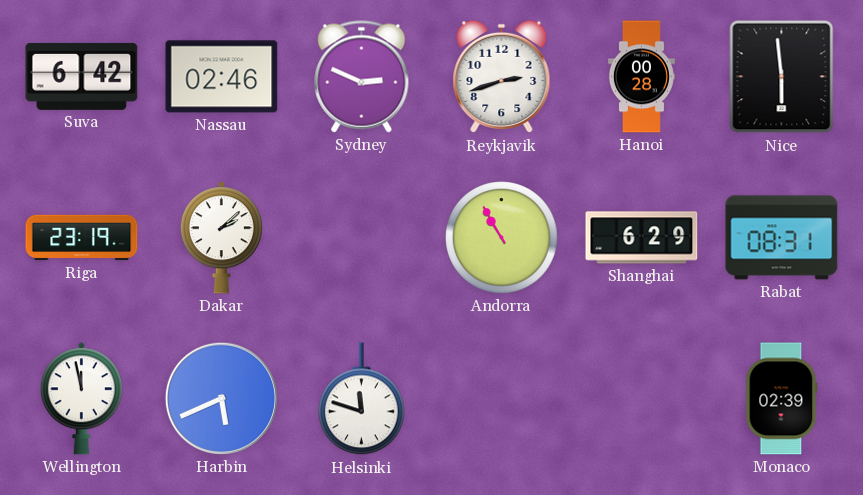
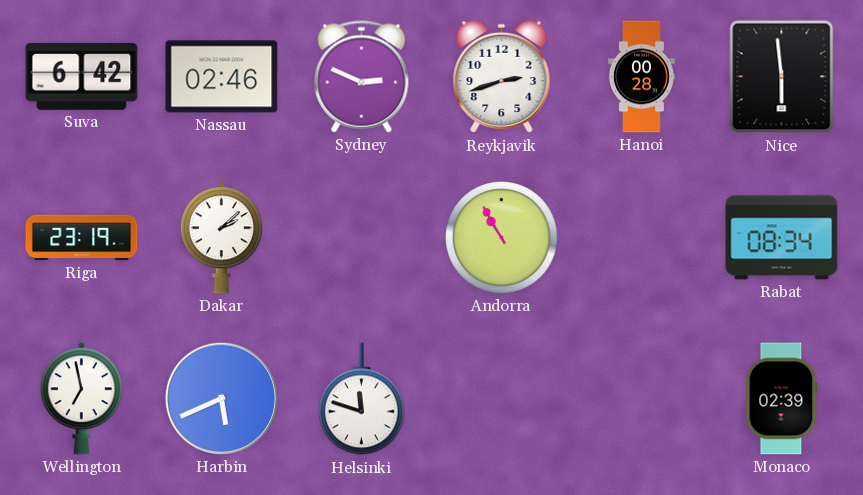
Shanghai: 6:29 -> none
Rabat: 08:31 -> 08:34
Wellington: 11:58 -> 6:58
